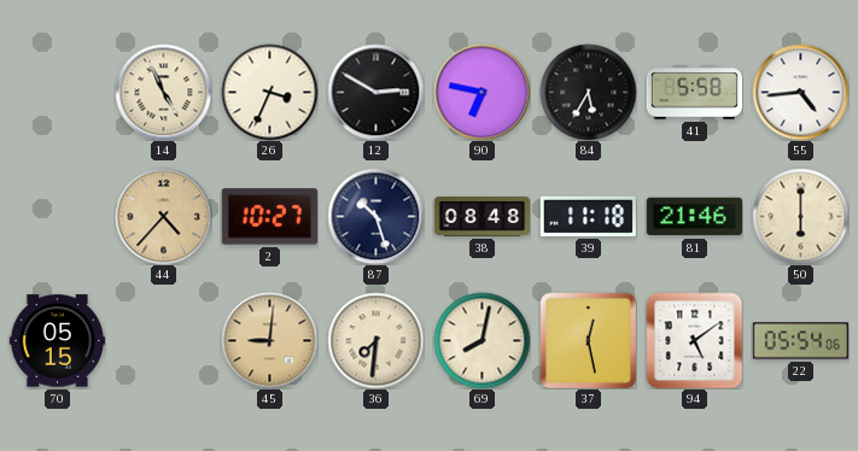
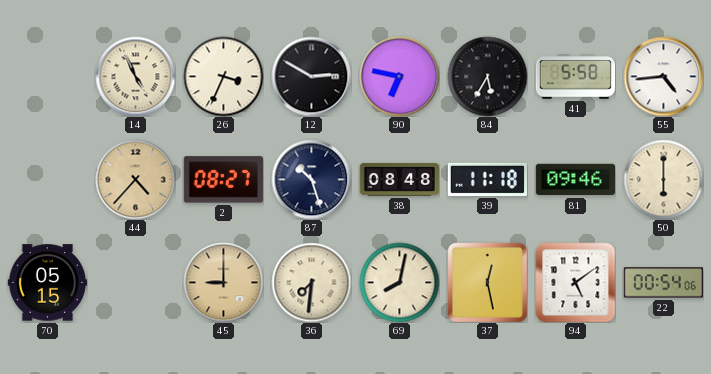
2: 10:27 -> 08:27
81: 21:46 -> 09:46
45: 9:01 -> 9:00
22: 05:54 -> 00:54
